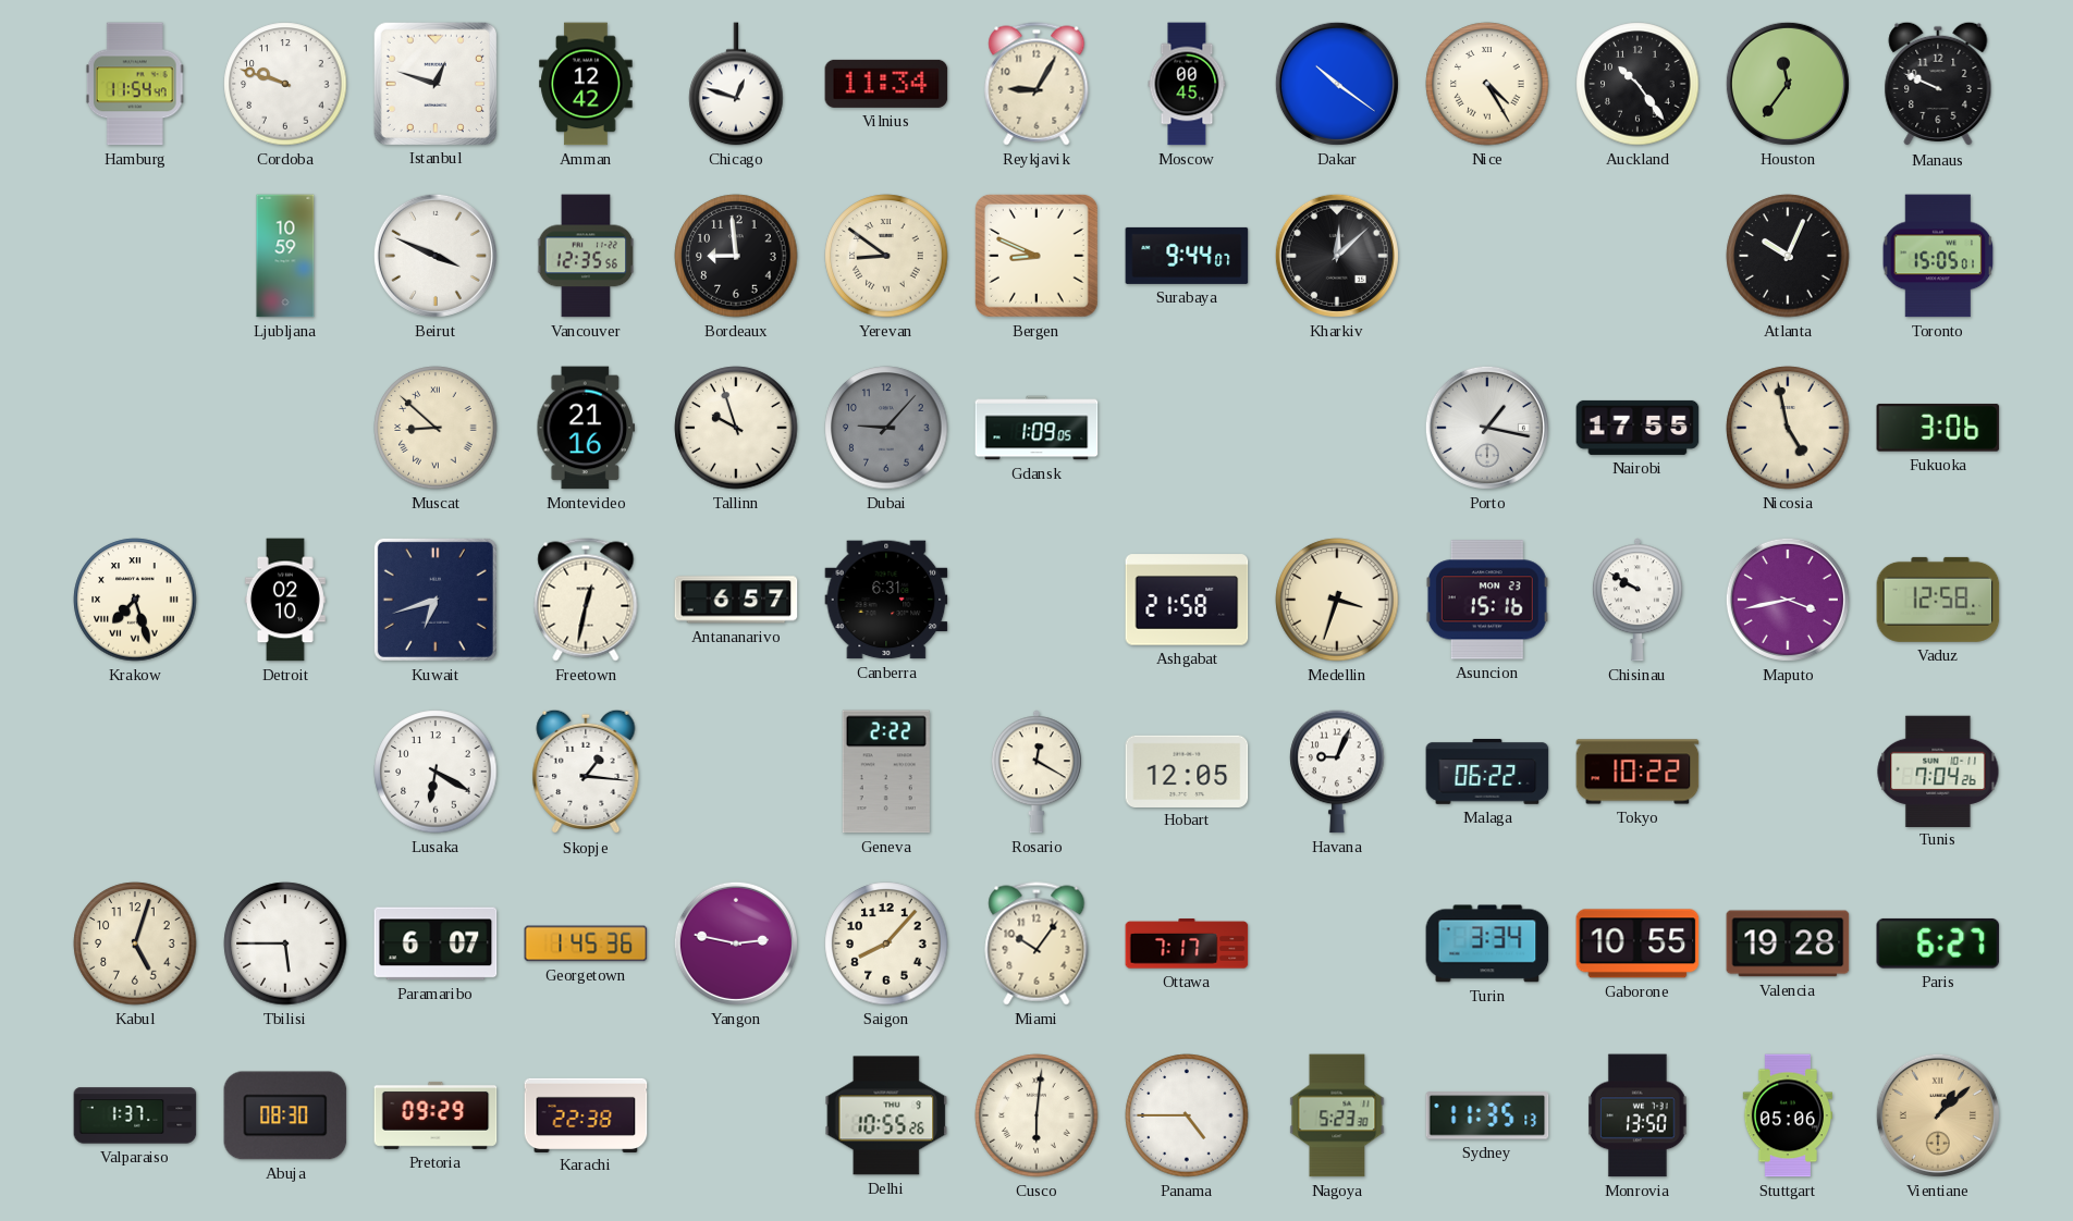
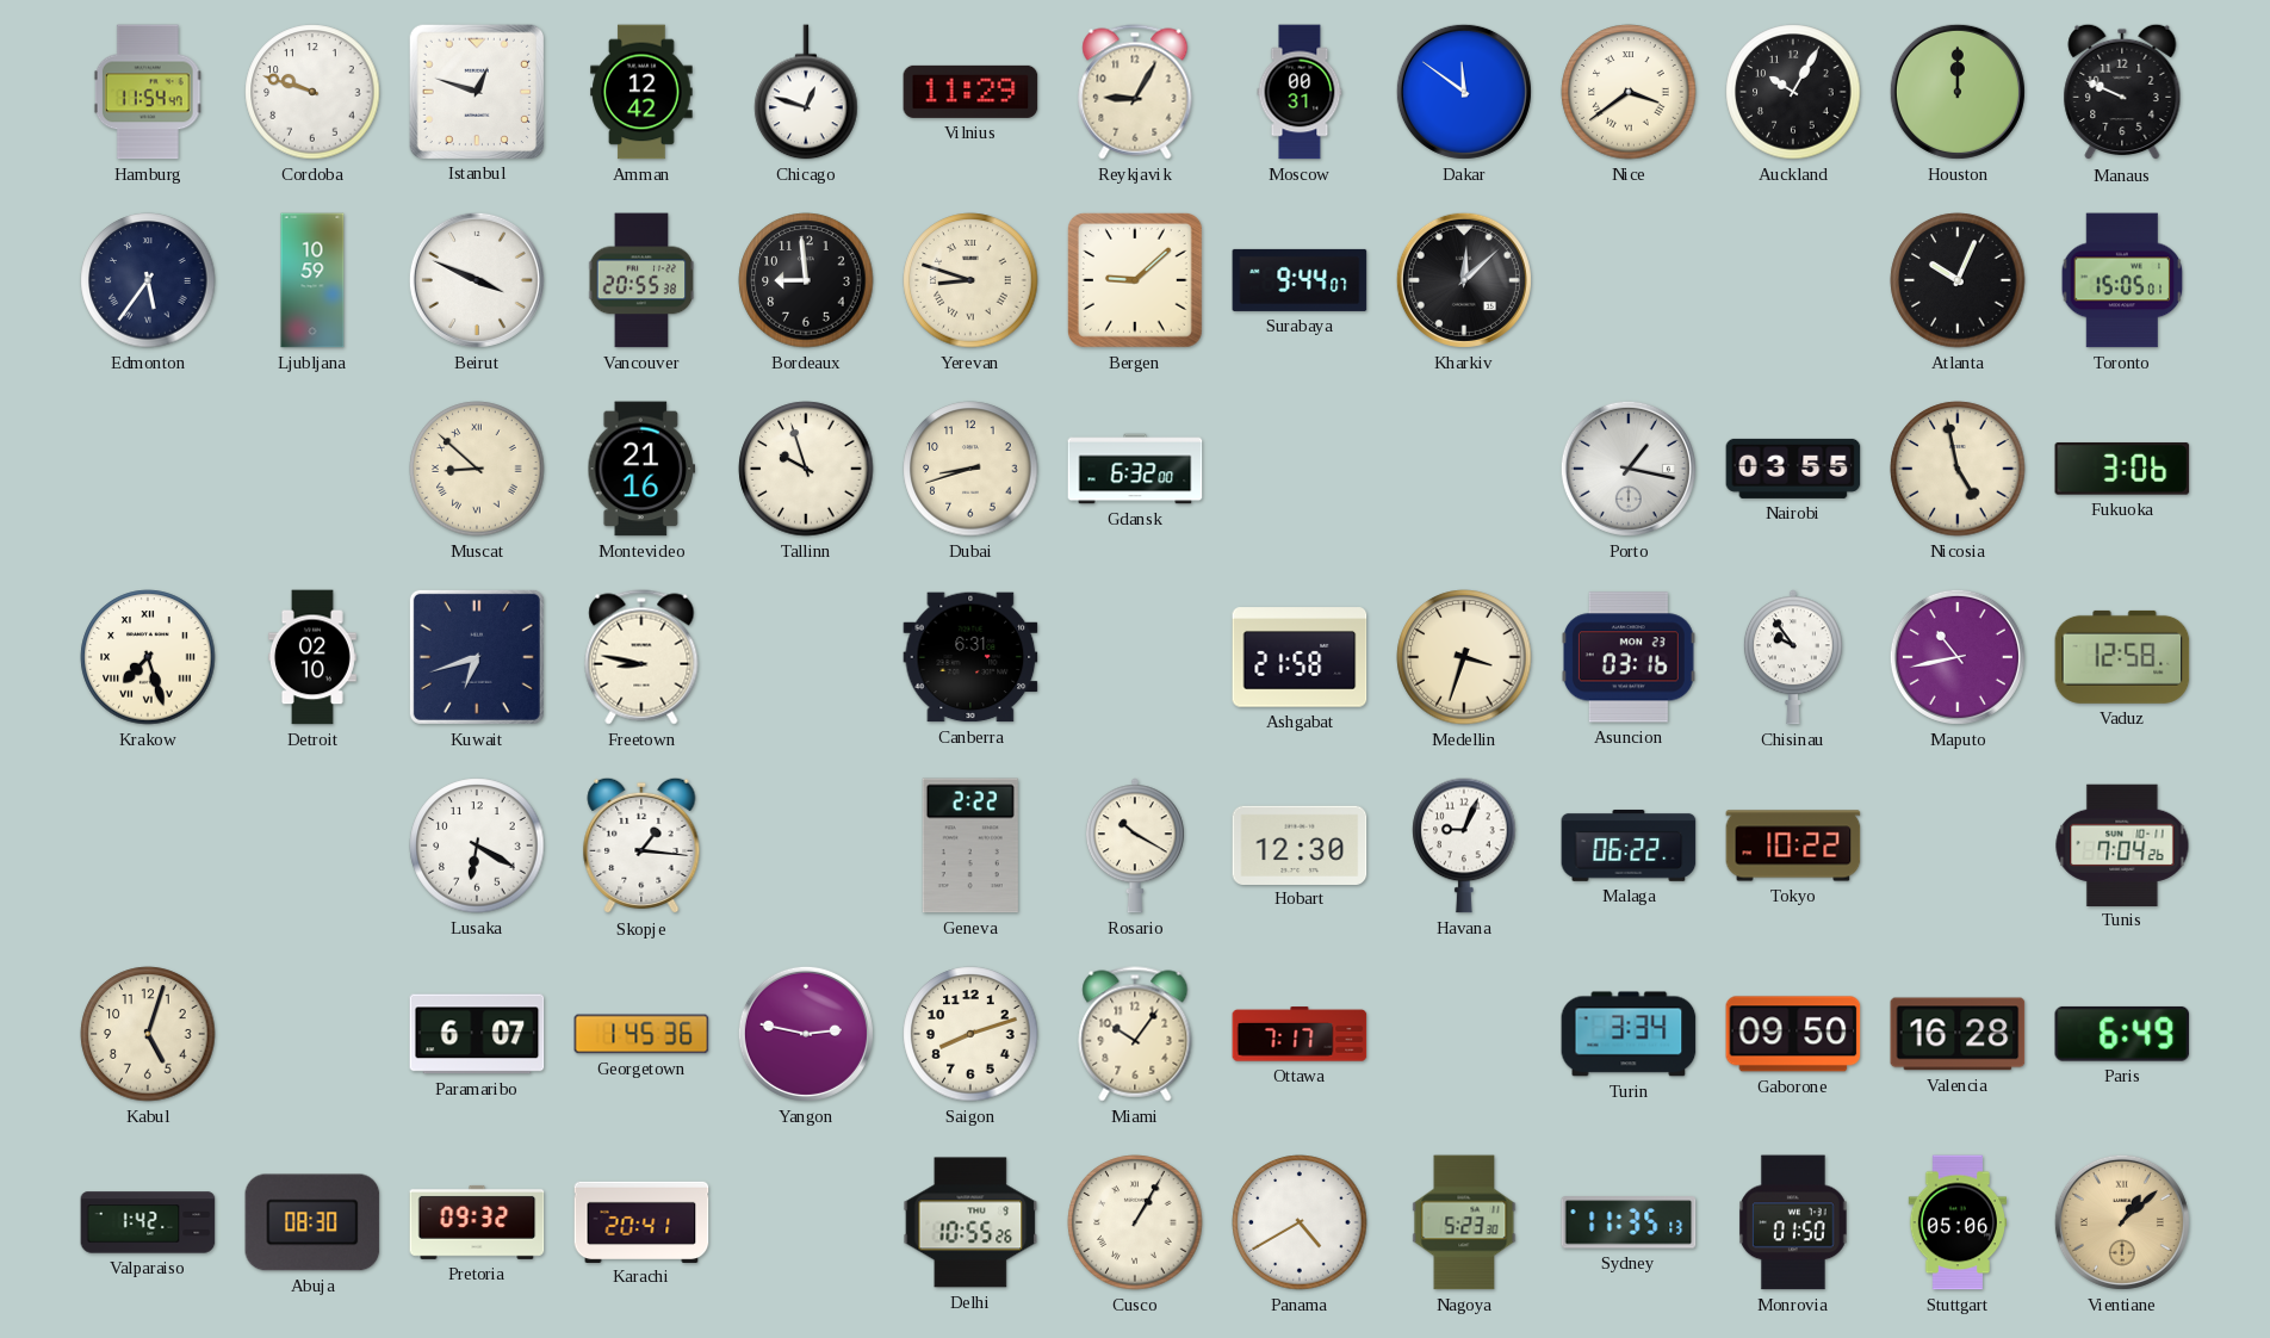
Vilnius: 11:34 -> 11:29
Moscow: 00:45 -> 00:31
Dakar: 10:21 -> 11:51
Nice: 4:25 -> 3:39
Auckland: 10:24 -> 10:05
Houston: 11:36 -> 12:00
Edmonton: none -> 5:36
Vancouver: 12:35 -> 20:55
Yerevan: 8:51 -> 8:48
Bergen: 8:49 -> 9:08
Dubai: 9:07 -> 8:42
Dubai dial: grey -> cream
Gdansk: 1:09 -> 6:32
Nairobi: 17:55 -> 03:55
Freetown: 12:32 -> 8:47
Antananarivo: 6:57 -> none
Asuncion: 15:16 -> 03:16
Chisinau: 9:50 -> 9:54
Maputo: 3:43 -> 10:43
Rosario: 12:20 -> 10:20
Hobart: 12:05 -> 12:30
Tbilisi: 5:45 -> none
Saigon: 8:07 -> 8:12
Gaborone: 10:55 -> 09:50
Valencia: 19:28 -> 16:28
Paris: 6:27 -> 6:49
Valparaiso: 1:37 -> 1:42
Pretoria: 09:29 -> 09:32
Karachi: 22:38 -> 20:41
Cusco: 6:01 -> 1:05
Panama: 4:45 -> 4:40
Monrovia: 13:50 -> 01:50
